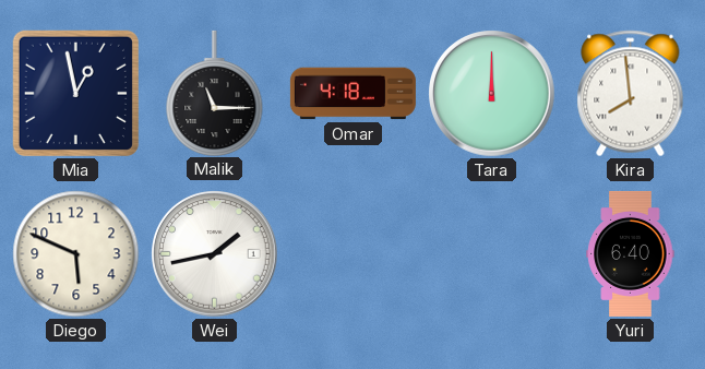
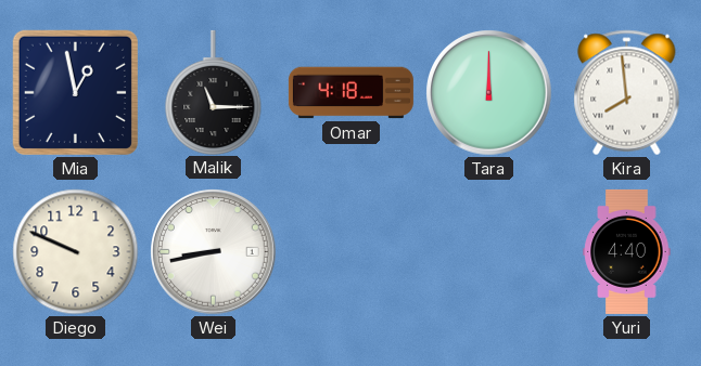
Diego: 5:49 -> 9:49
Wei: 1:43 -> 8:43
Yuri: 6:40 -> 4:40
